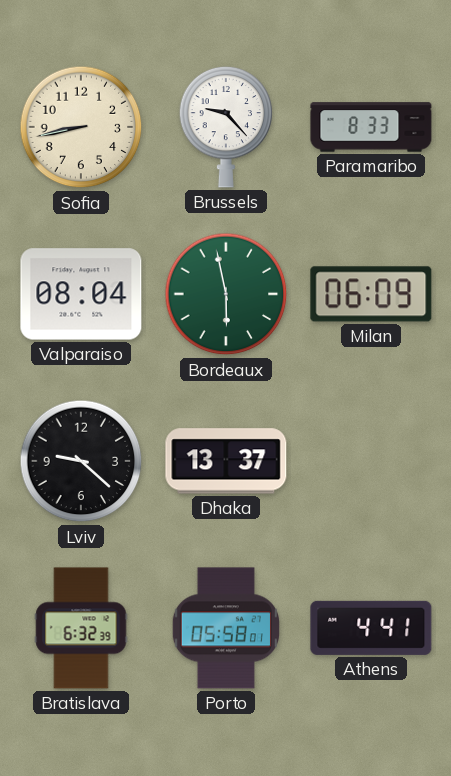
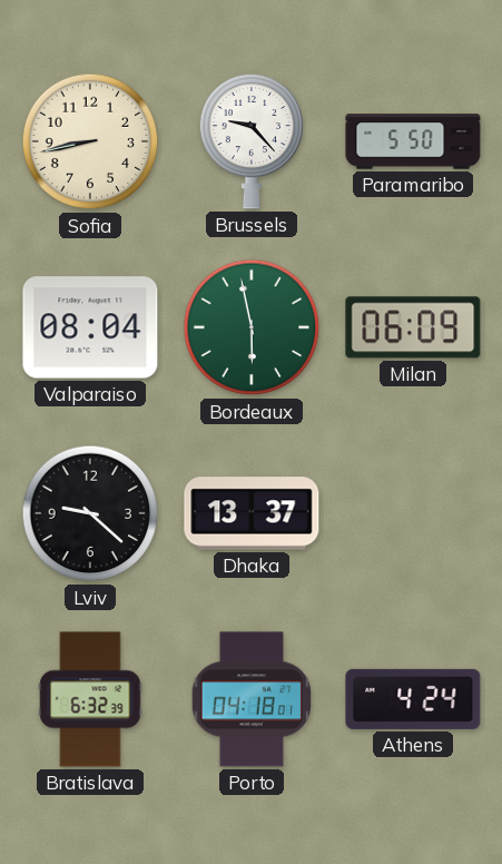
Paramaribo: 8:33 -> 5:50
Porto: 05:58 -> 04:18
Athens: 4:41 -> 4:24
